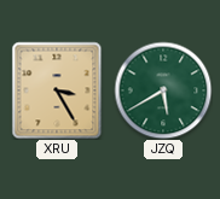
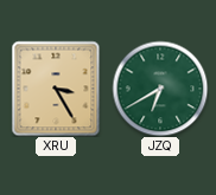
JZQ: 5:40 -> 6:40
